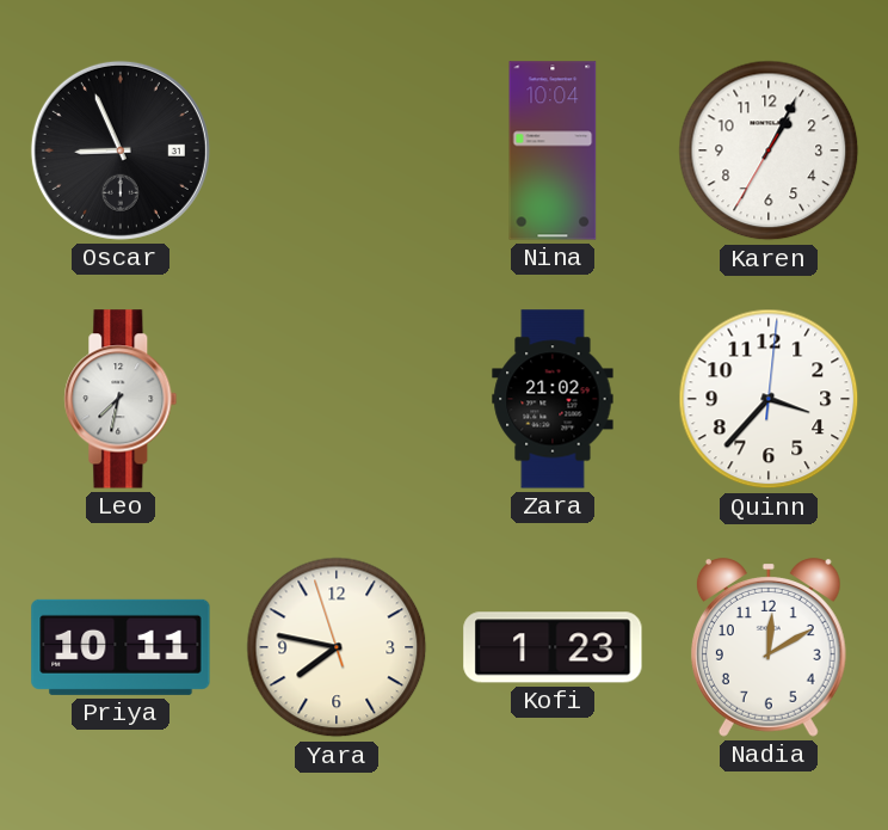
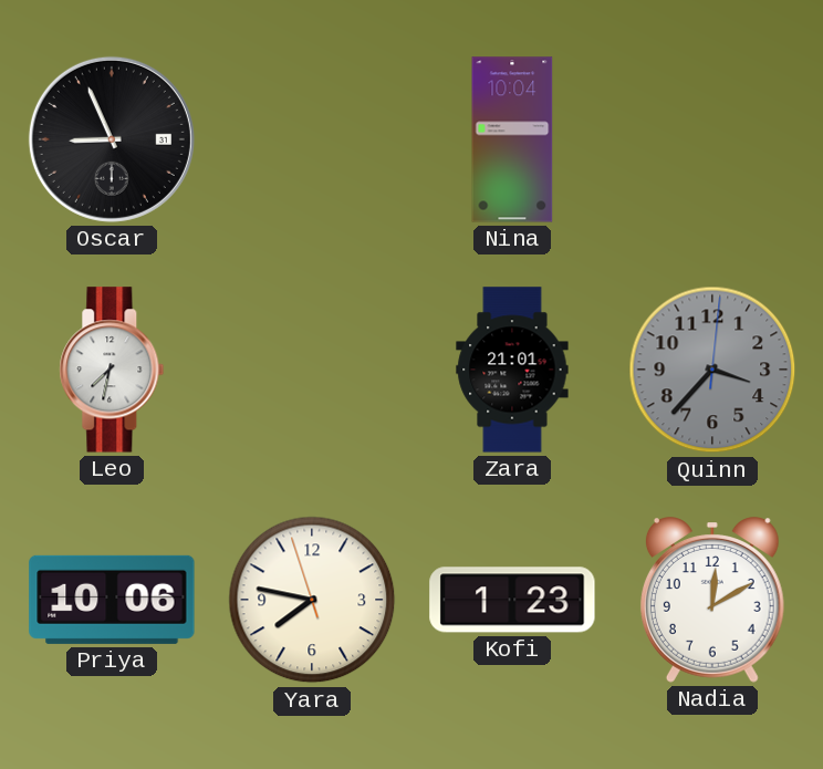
Karen: 1:04 -> none
Zara: 21:02 -> 21:01
Quinn dial: white -> grey
Priya: 10:11 -> 10:06
